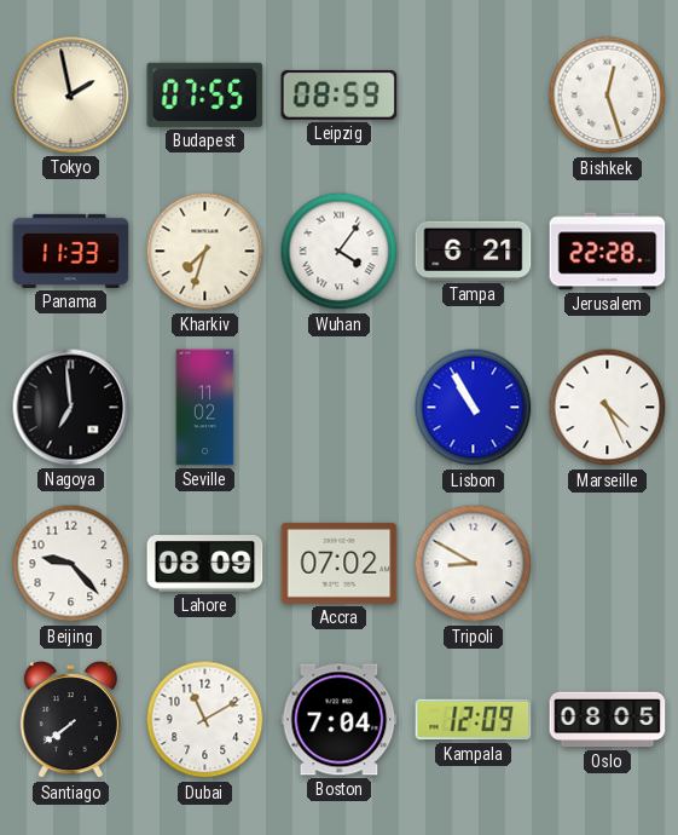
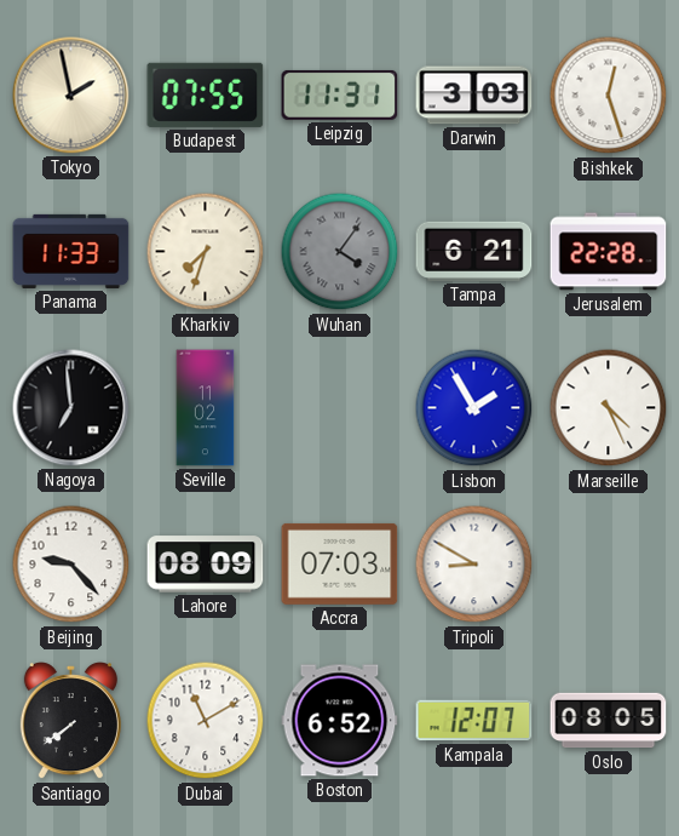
Leipzig: 08:59 -> 11:31
Darwin: none -> 3:03
Wuhan dial: white -> grey
Lisbon: 10:55 -> 1:55
Accra: 07:02 -> 07:03
Boston: 7:04 -> 6:52
Kampala: 12:09 -> 12:07
